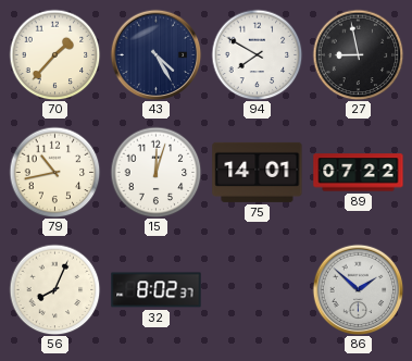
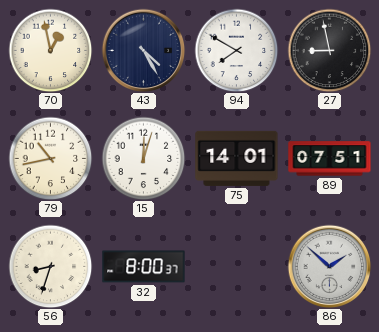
70: 1:37 -> 12:58
89: 07:22 -> 07:51
56: 8:04 -> 8:33
32: 8:02 -> 8:00
